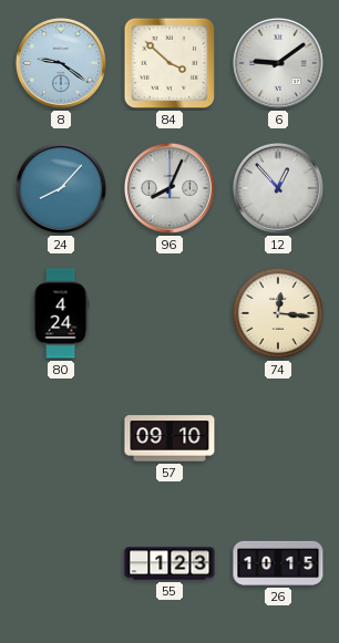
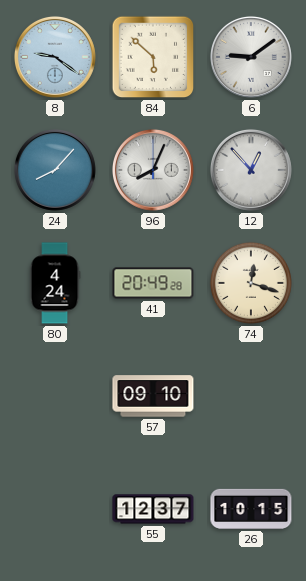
84: 3:52 -> 5:52
41: none -> 20:49
74: 12:16 -> 12:18
55: 1:23 -> 12:37
